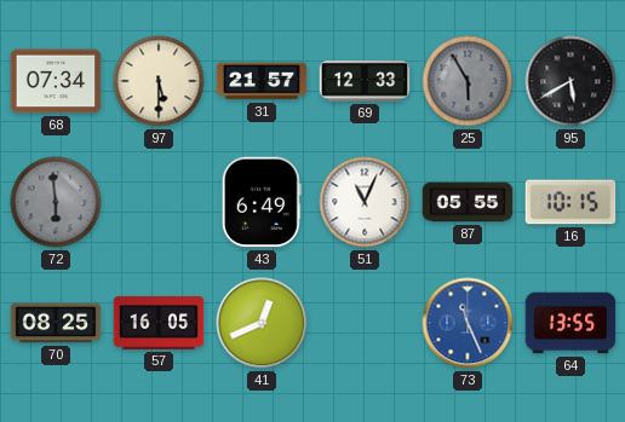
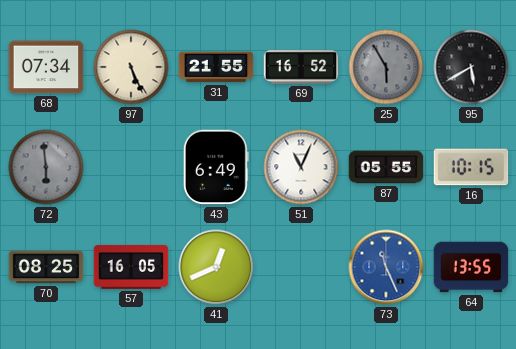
97: 5:30 -> 5:26
31: 21:57 -> 21:55
69: 12:33 -> 16:52
